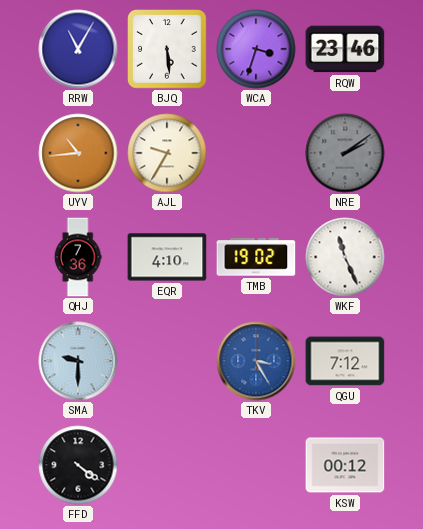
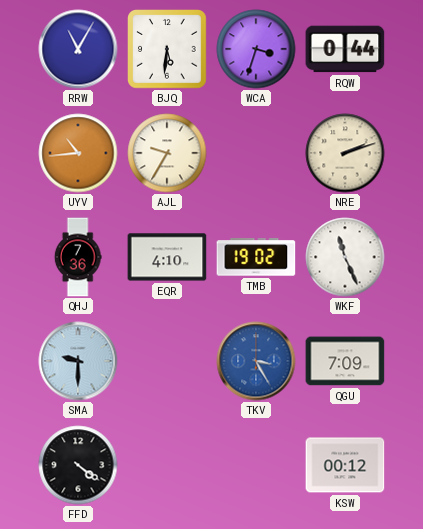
BJQ: 5:29 -> 5:31
RQW: 23:46 -> 0:44
NRE: 2:09 -> 2:12
NRE dial: grey -> cream
QGU: 7:12 -> 7:09
